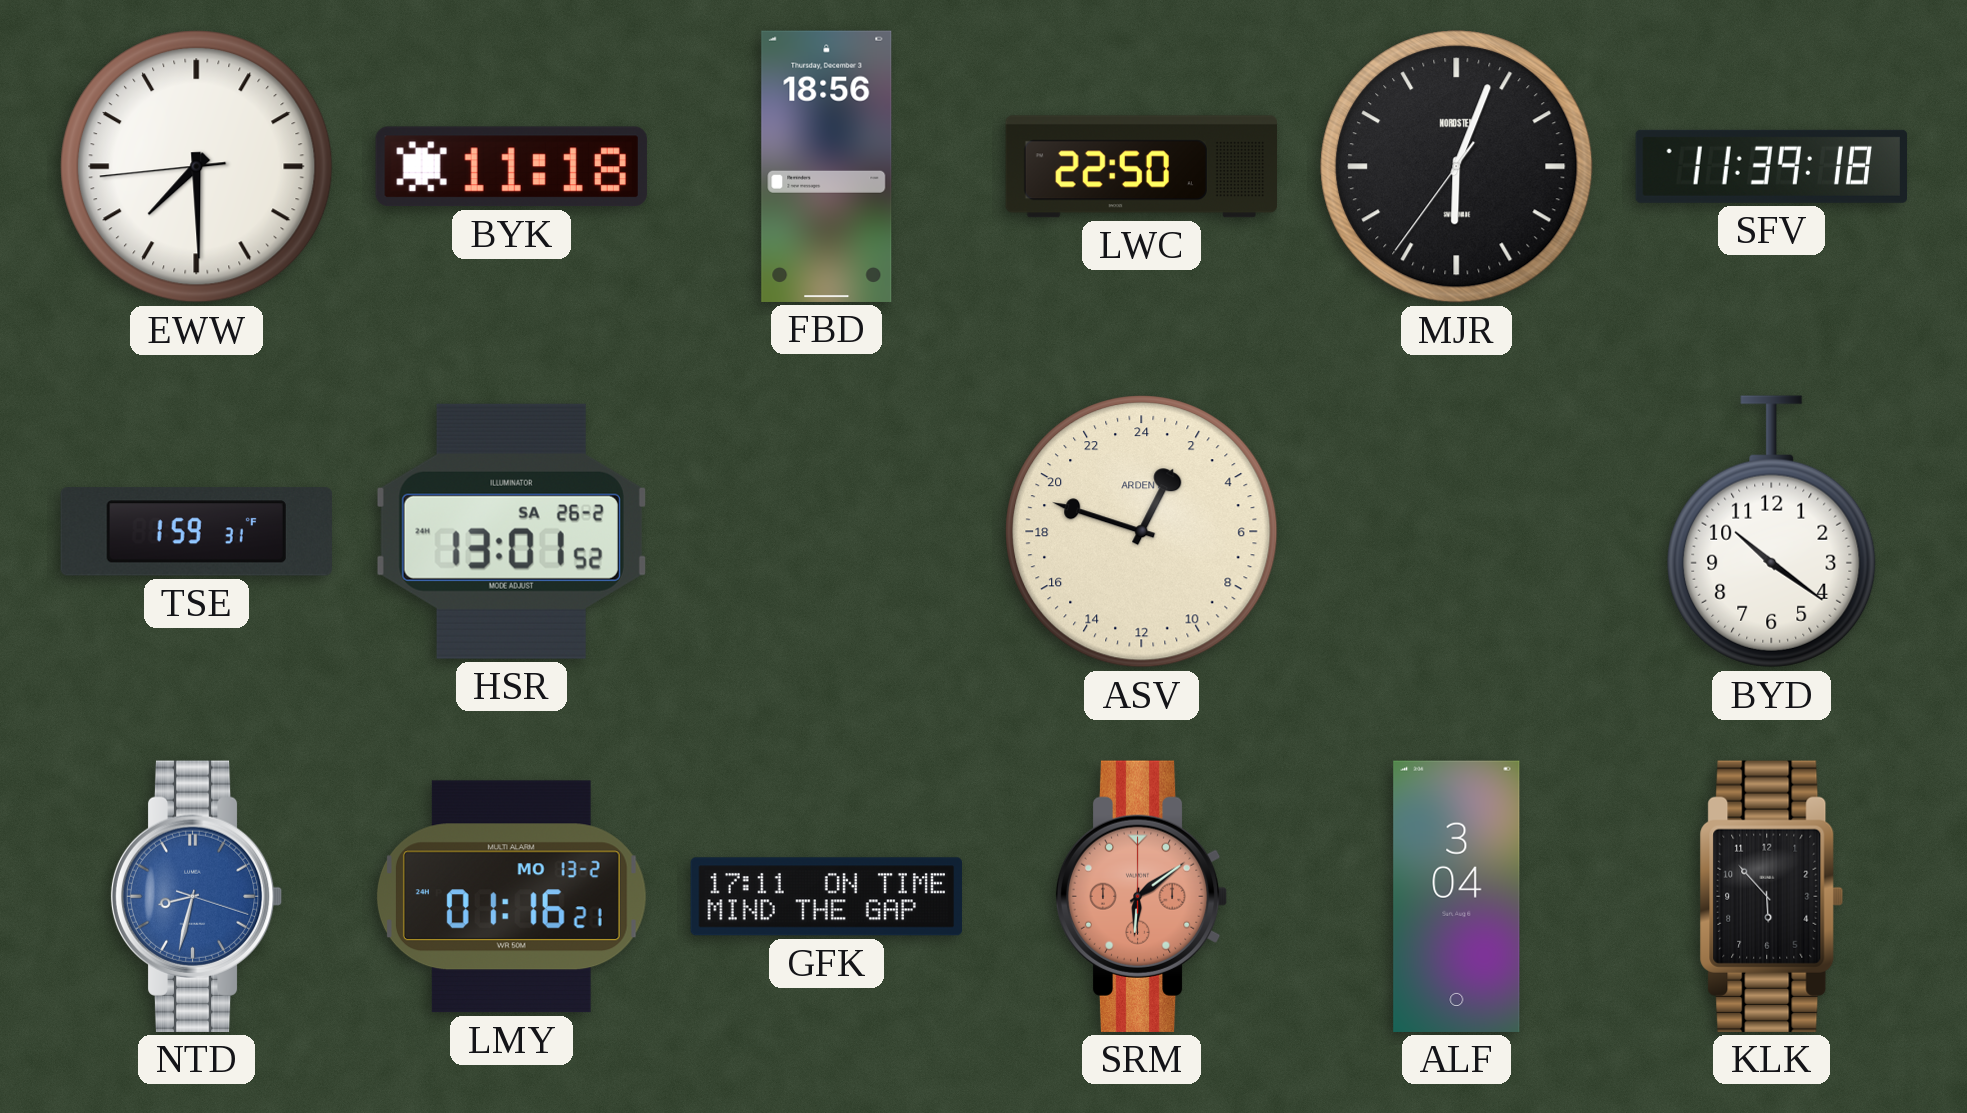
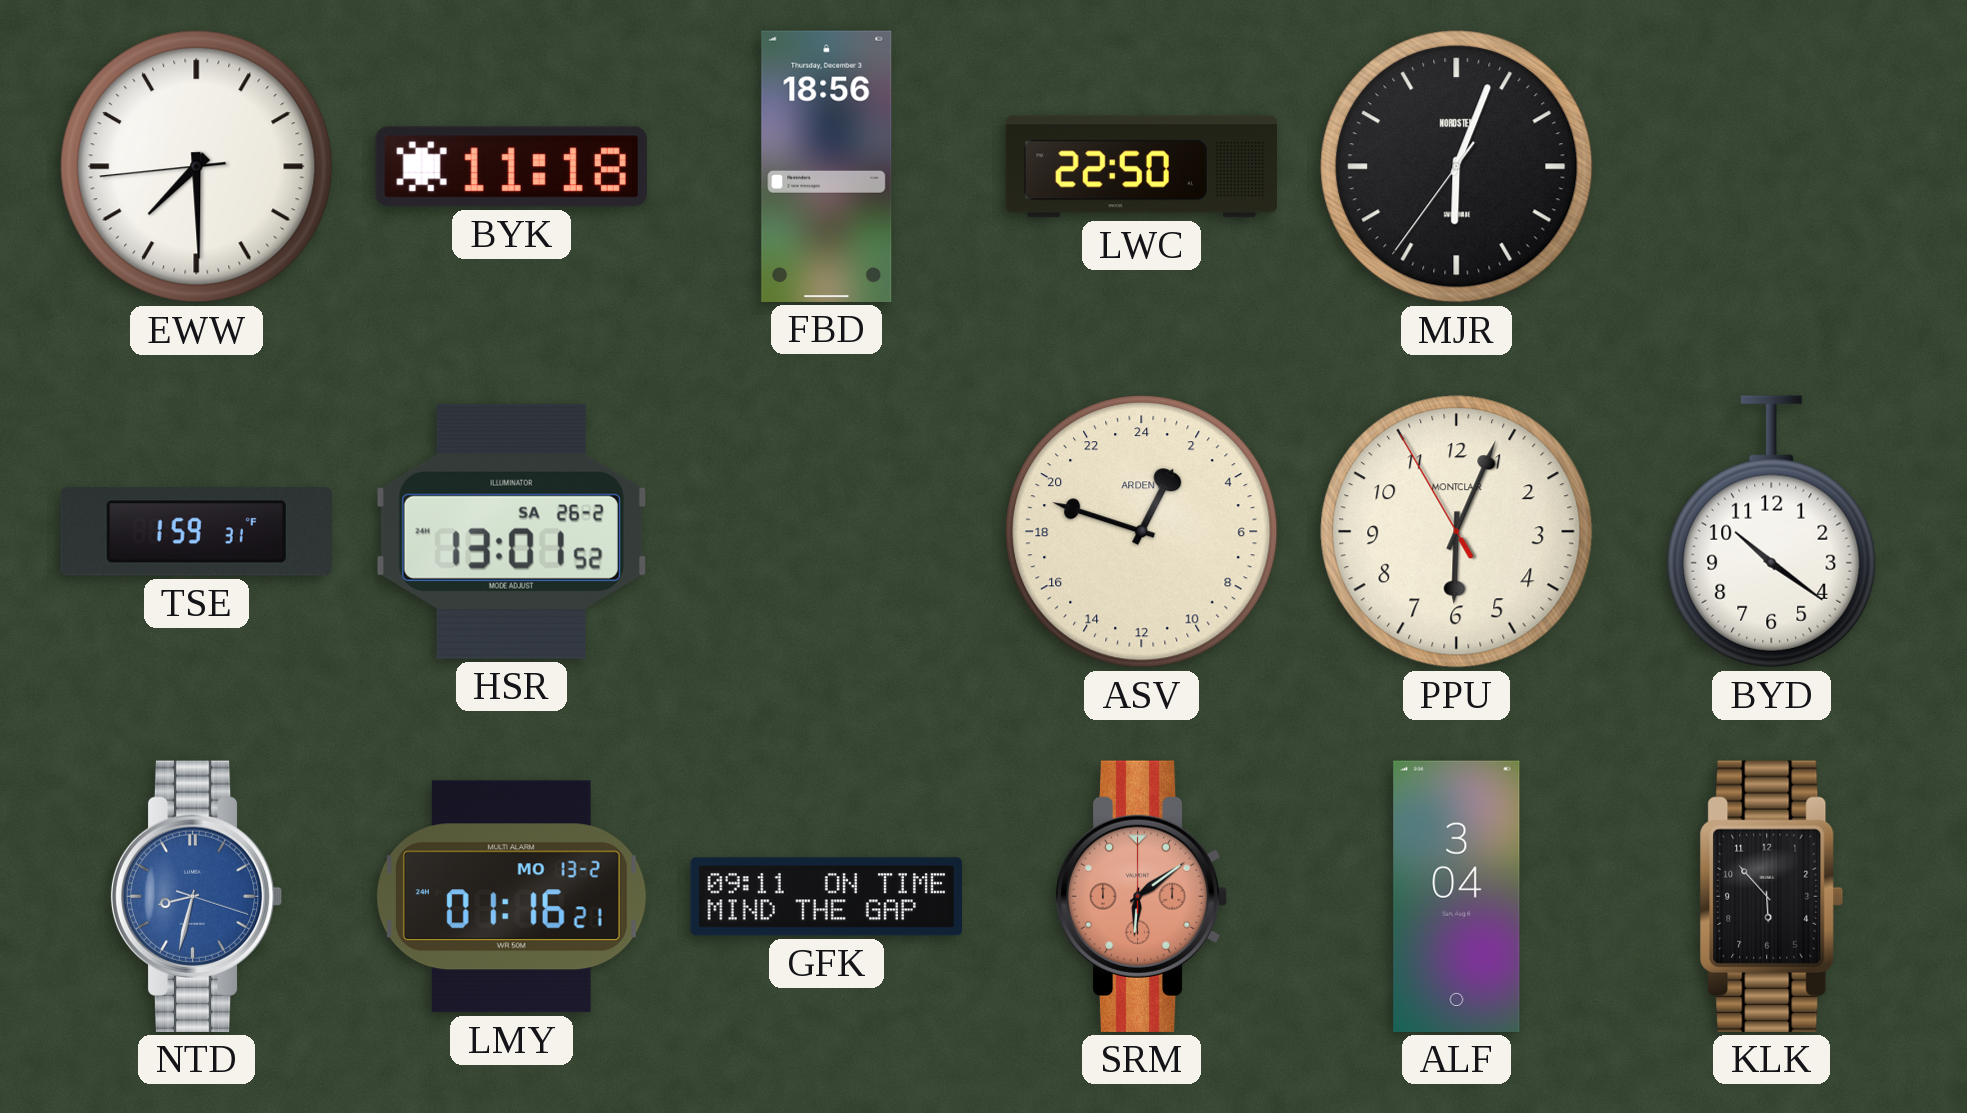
SFV: 11:39 -> none
PPU: none -> 6:03
GFK: 17:11 -> 09:11
